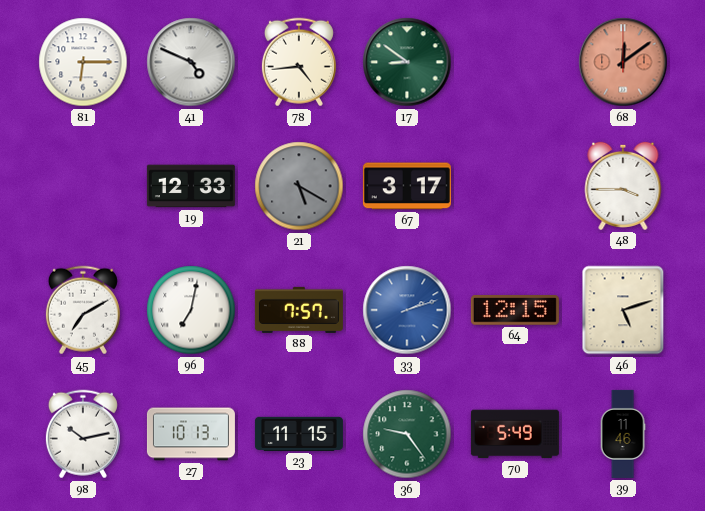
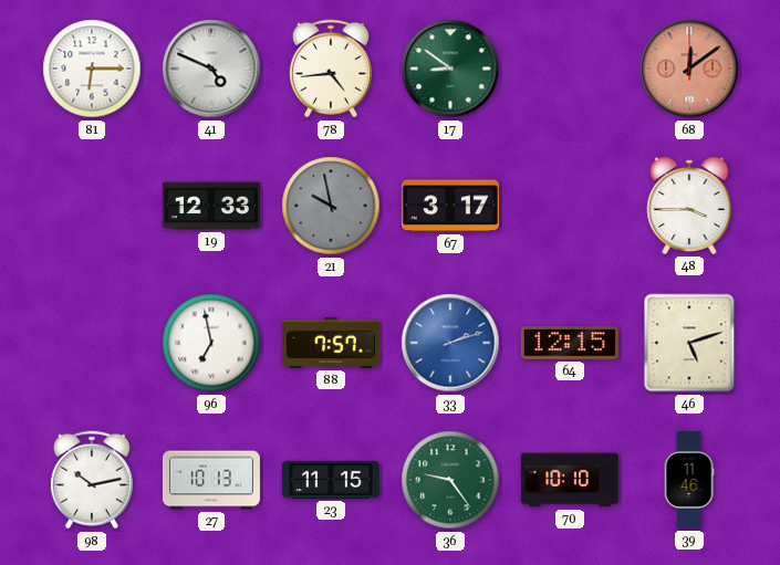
21: 5:20 -> 9:58
45: 7:10 -> none
96: 7:02 -> 6:58
70: 5:49 -> 10:10
